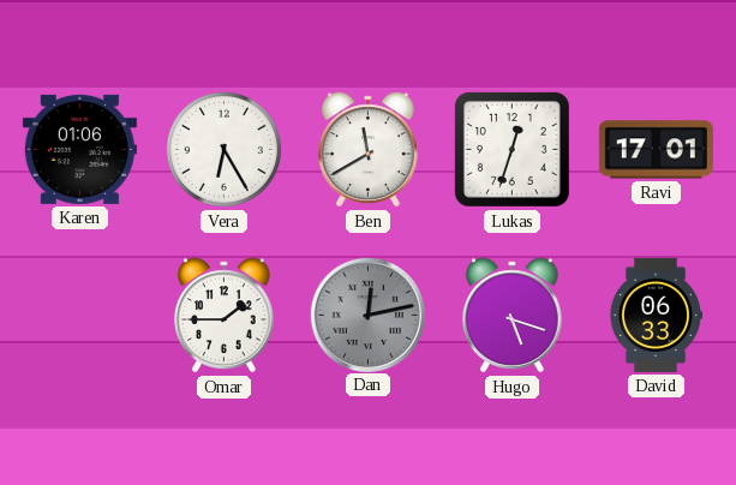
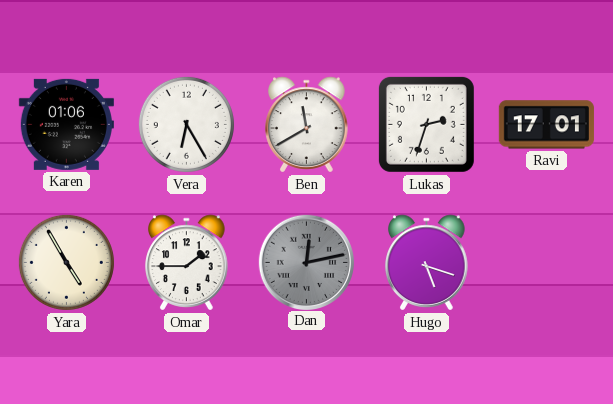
Lukas: 12:33 -> 2:33
Yara: none -> 4:55
David: 06:33 -> none
